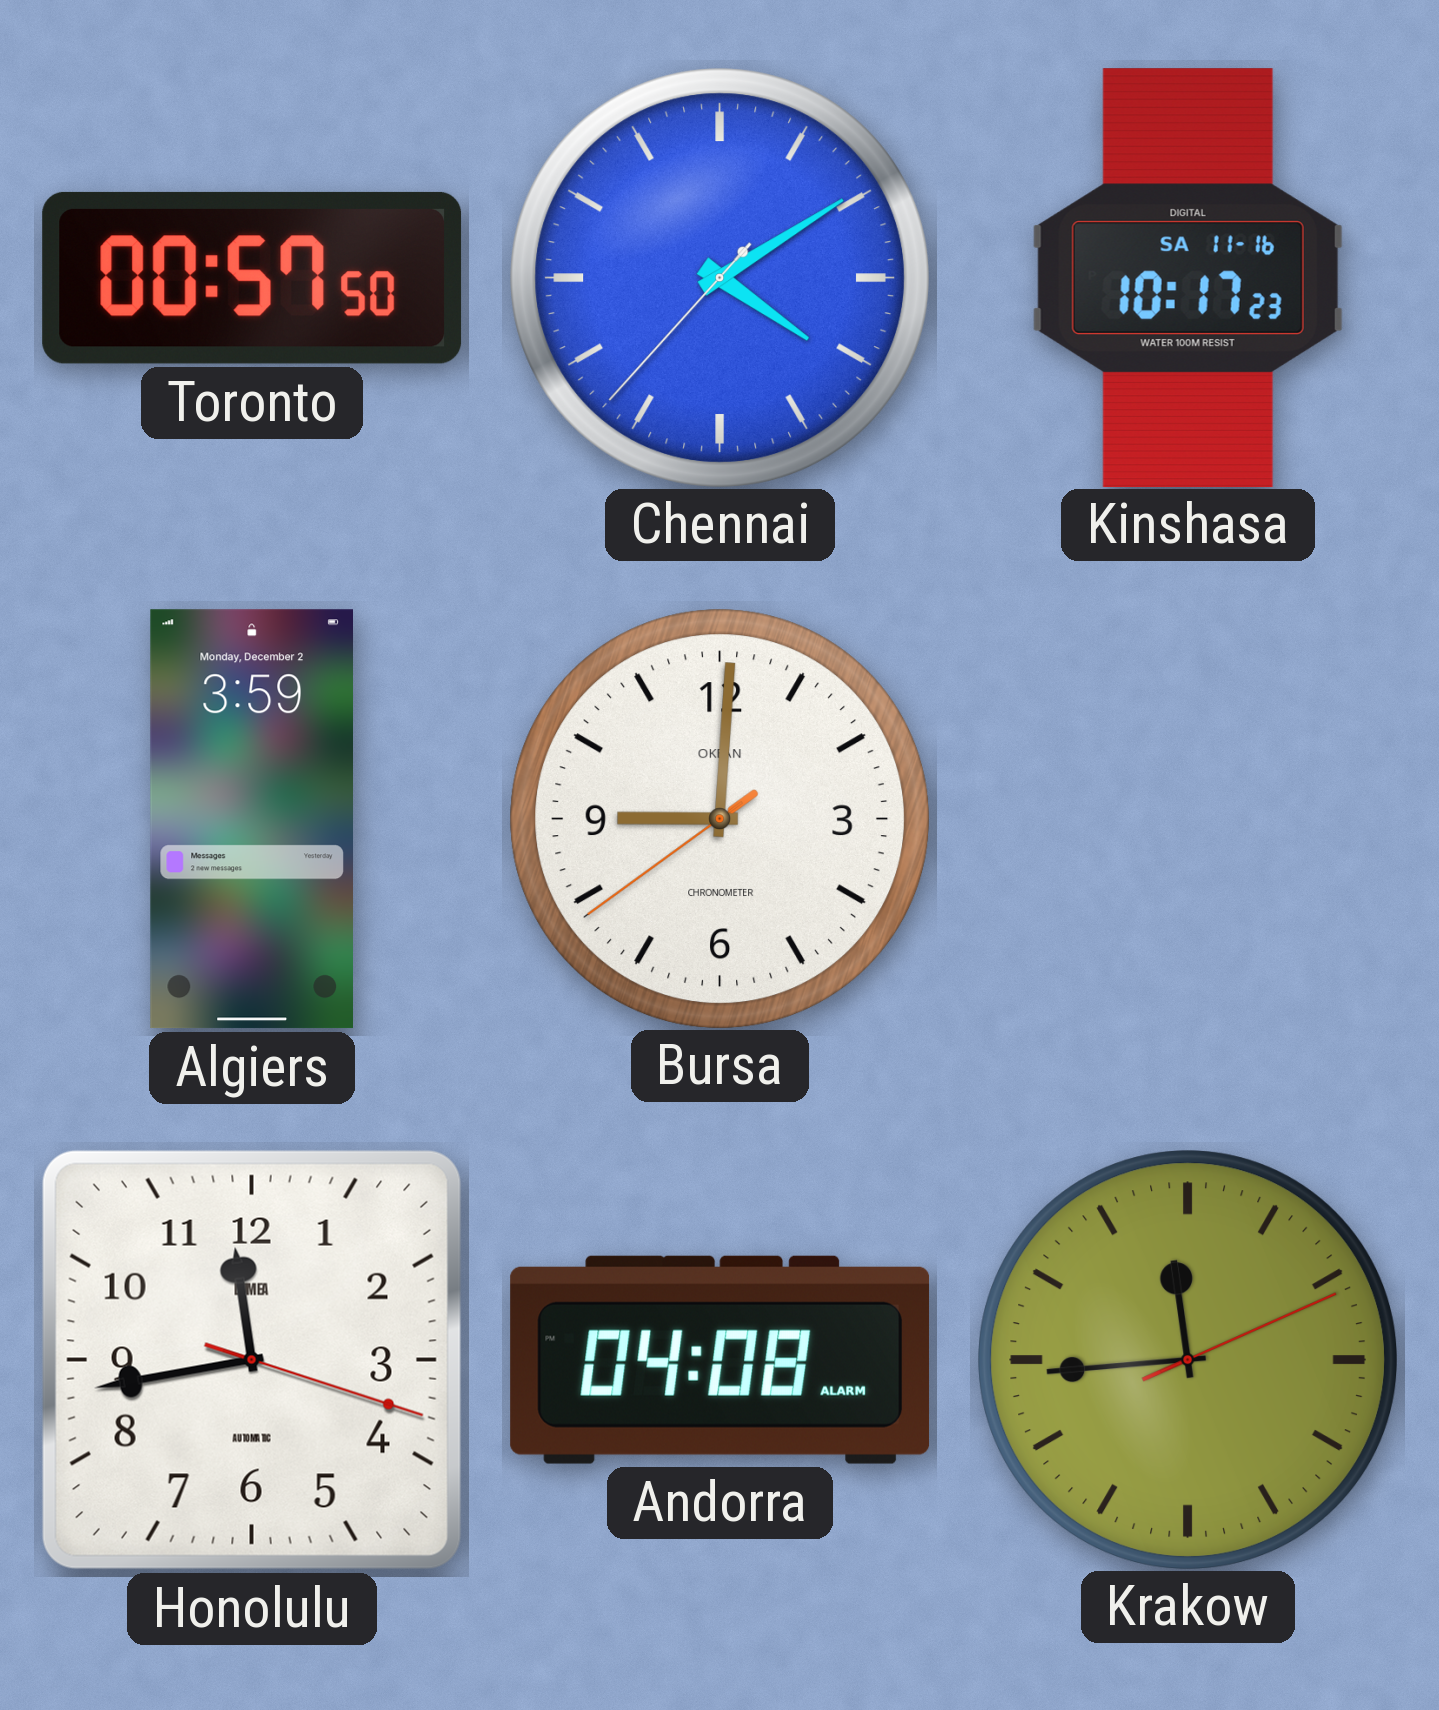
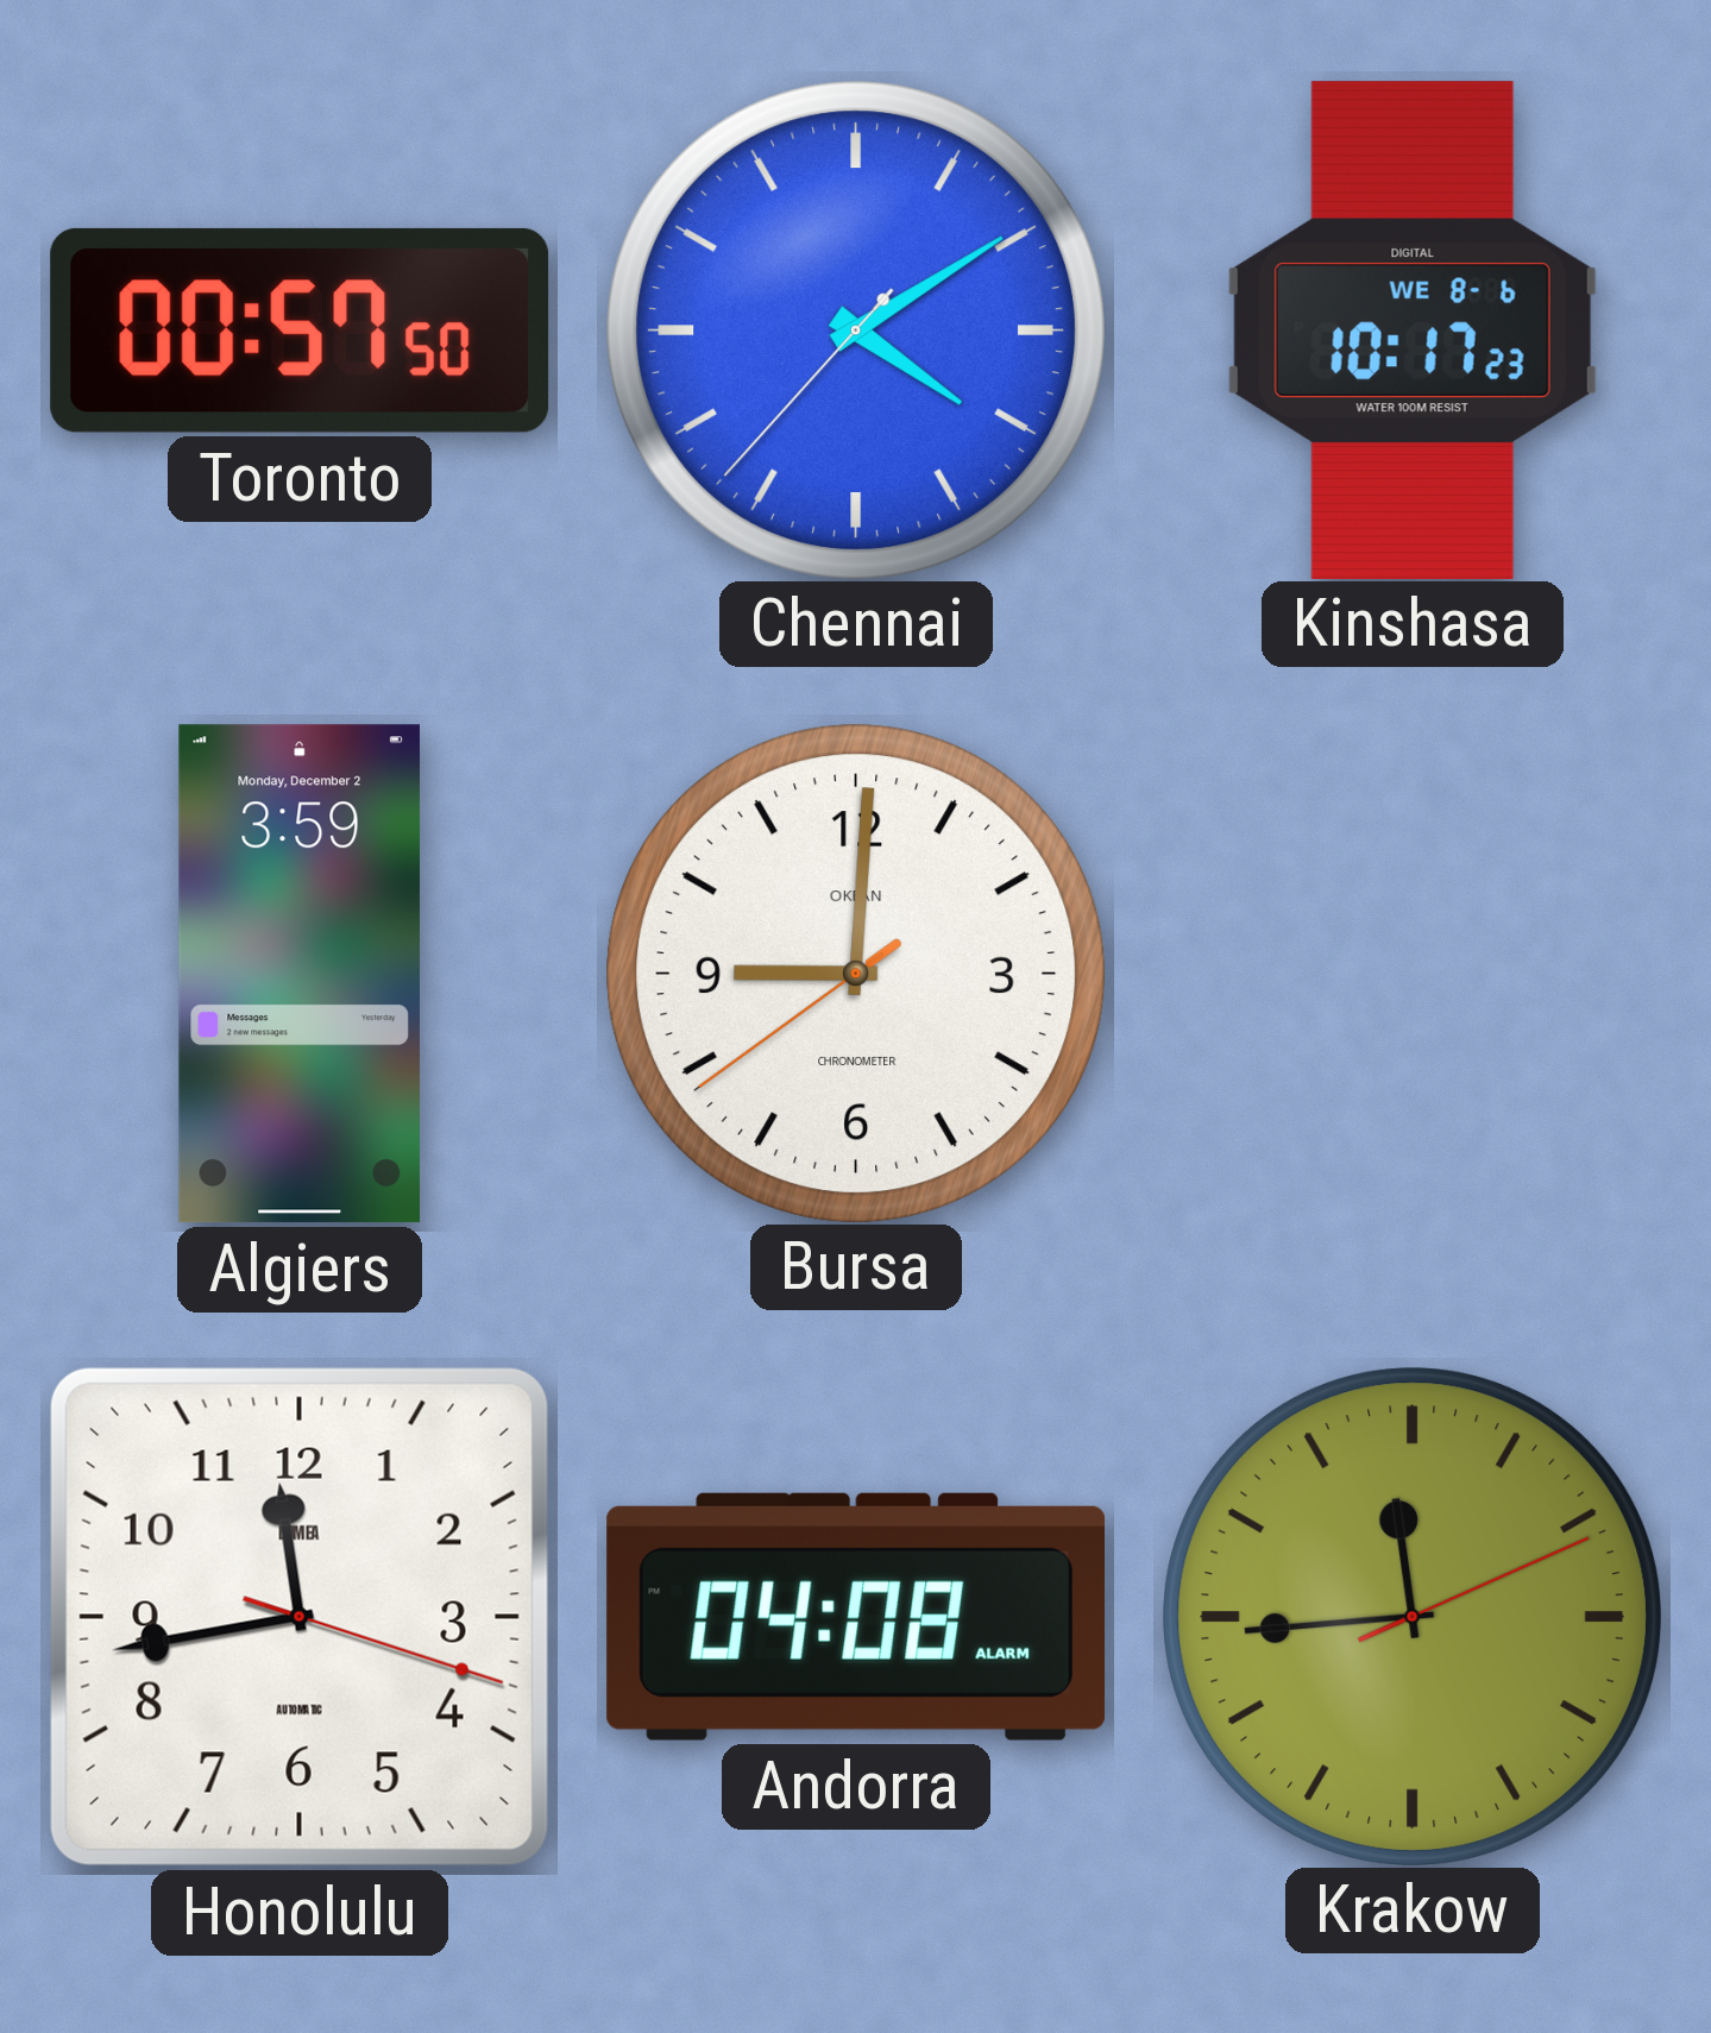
Kinshasa date: SA 11-16 -> WE 8-6
